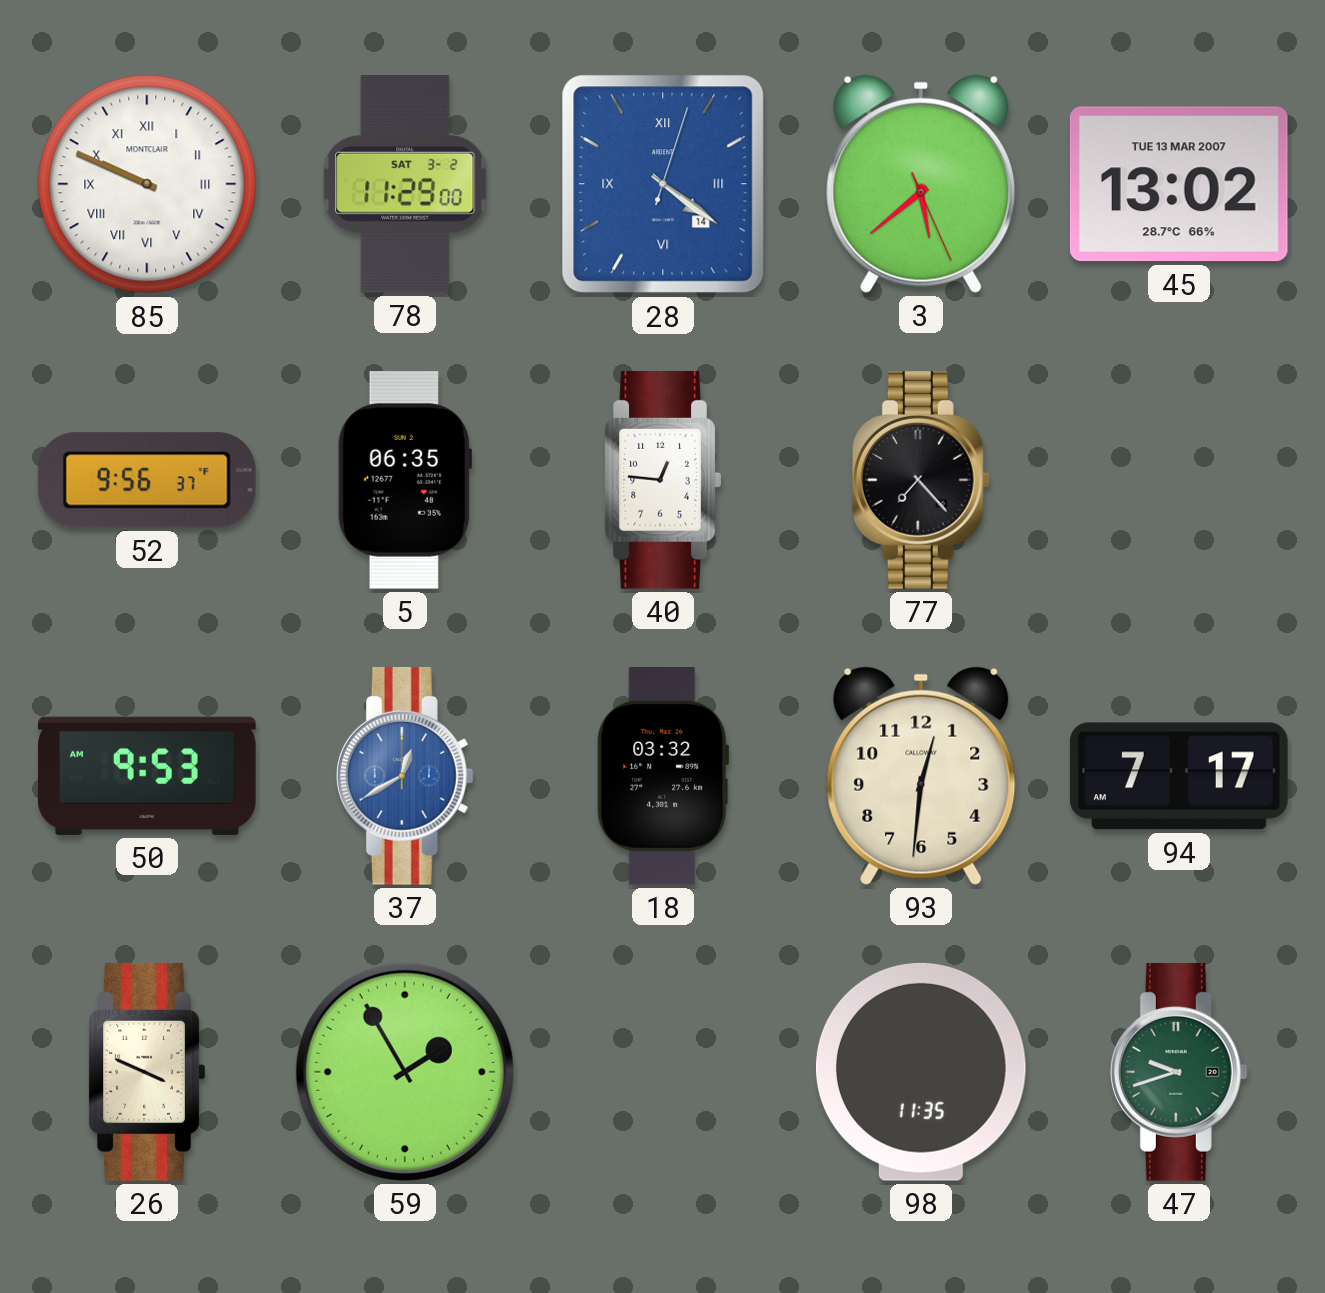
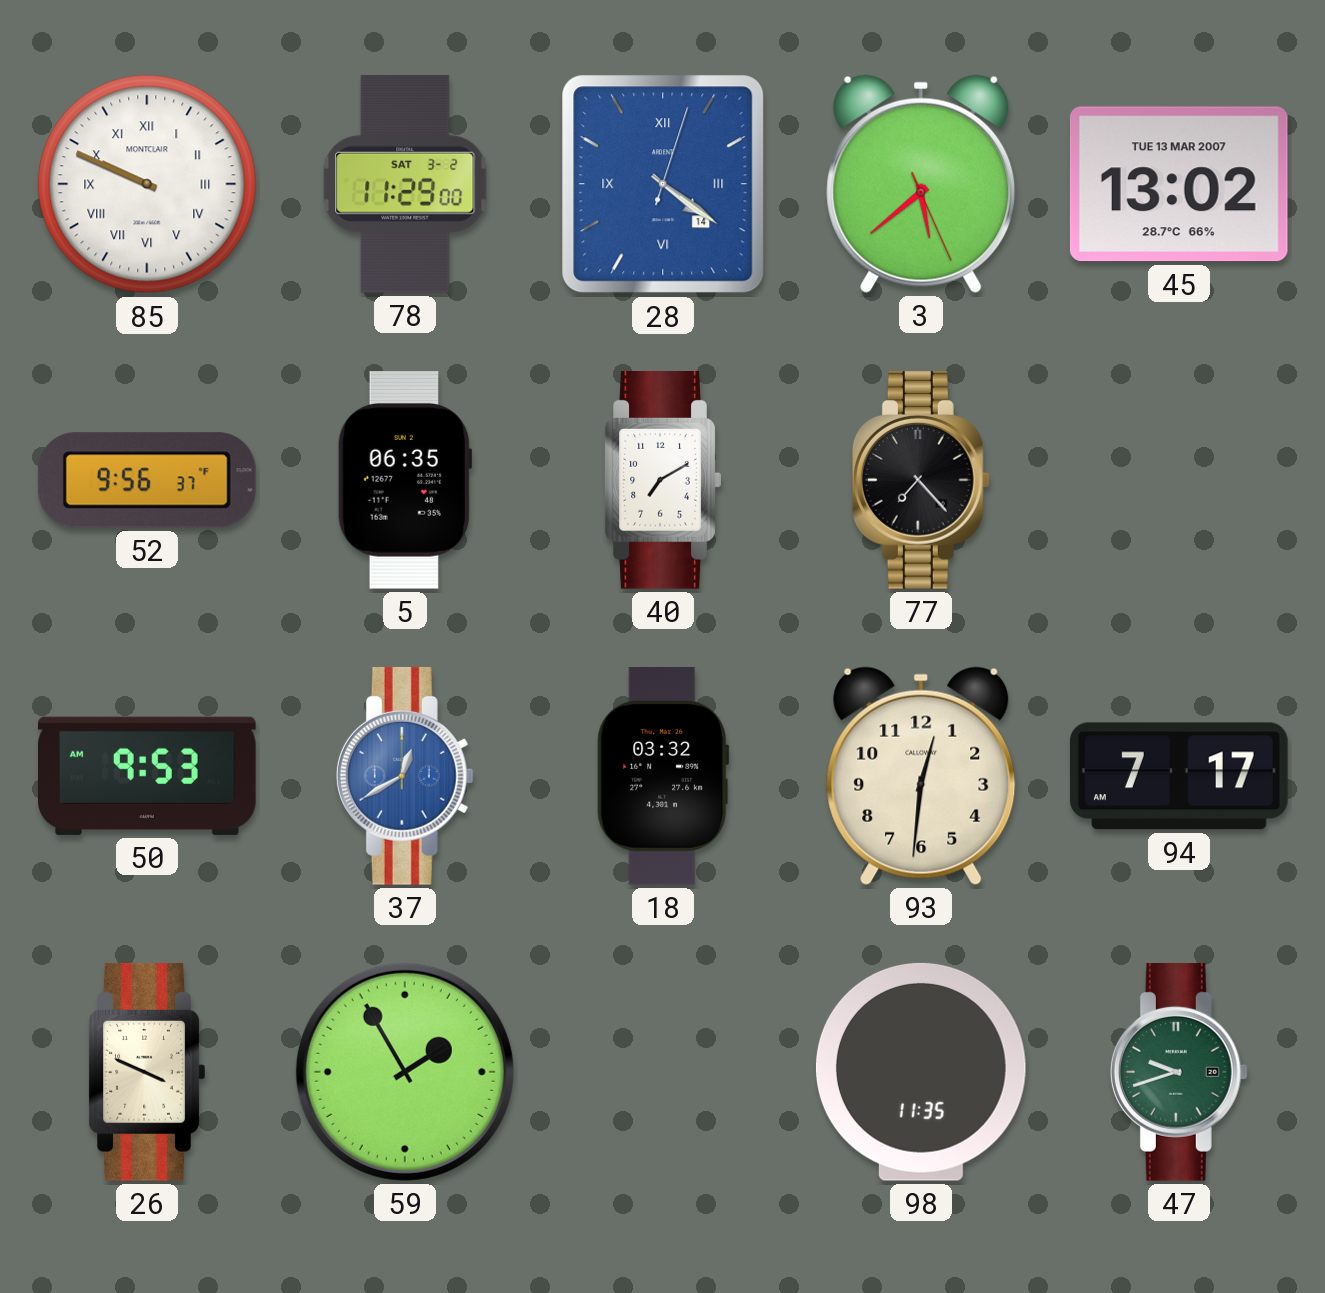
40: 12:46 -> 7:10
